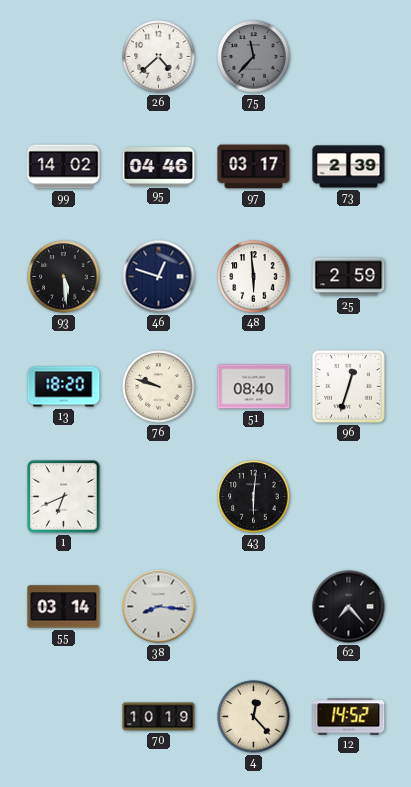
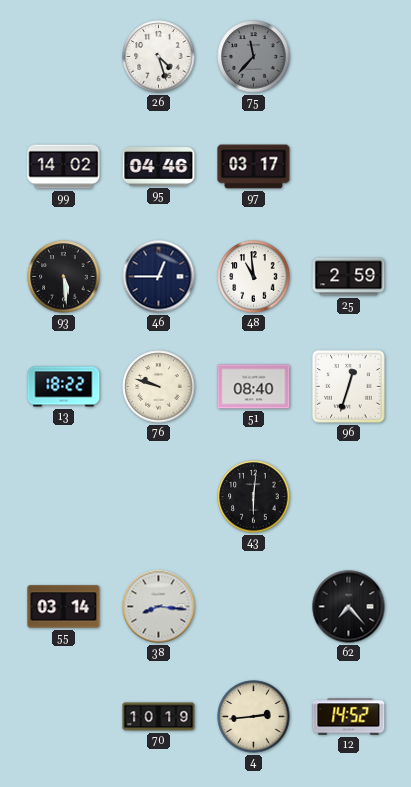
26: 4:38 -> 4:27
73: 2:39 -> none
46: 12:48 -> 12:45
48: 5:59 -> 10:59
13: 18:20 -> 18:22
1: 6:41 -> none
4: 12:23 -> 2:44
